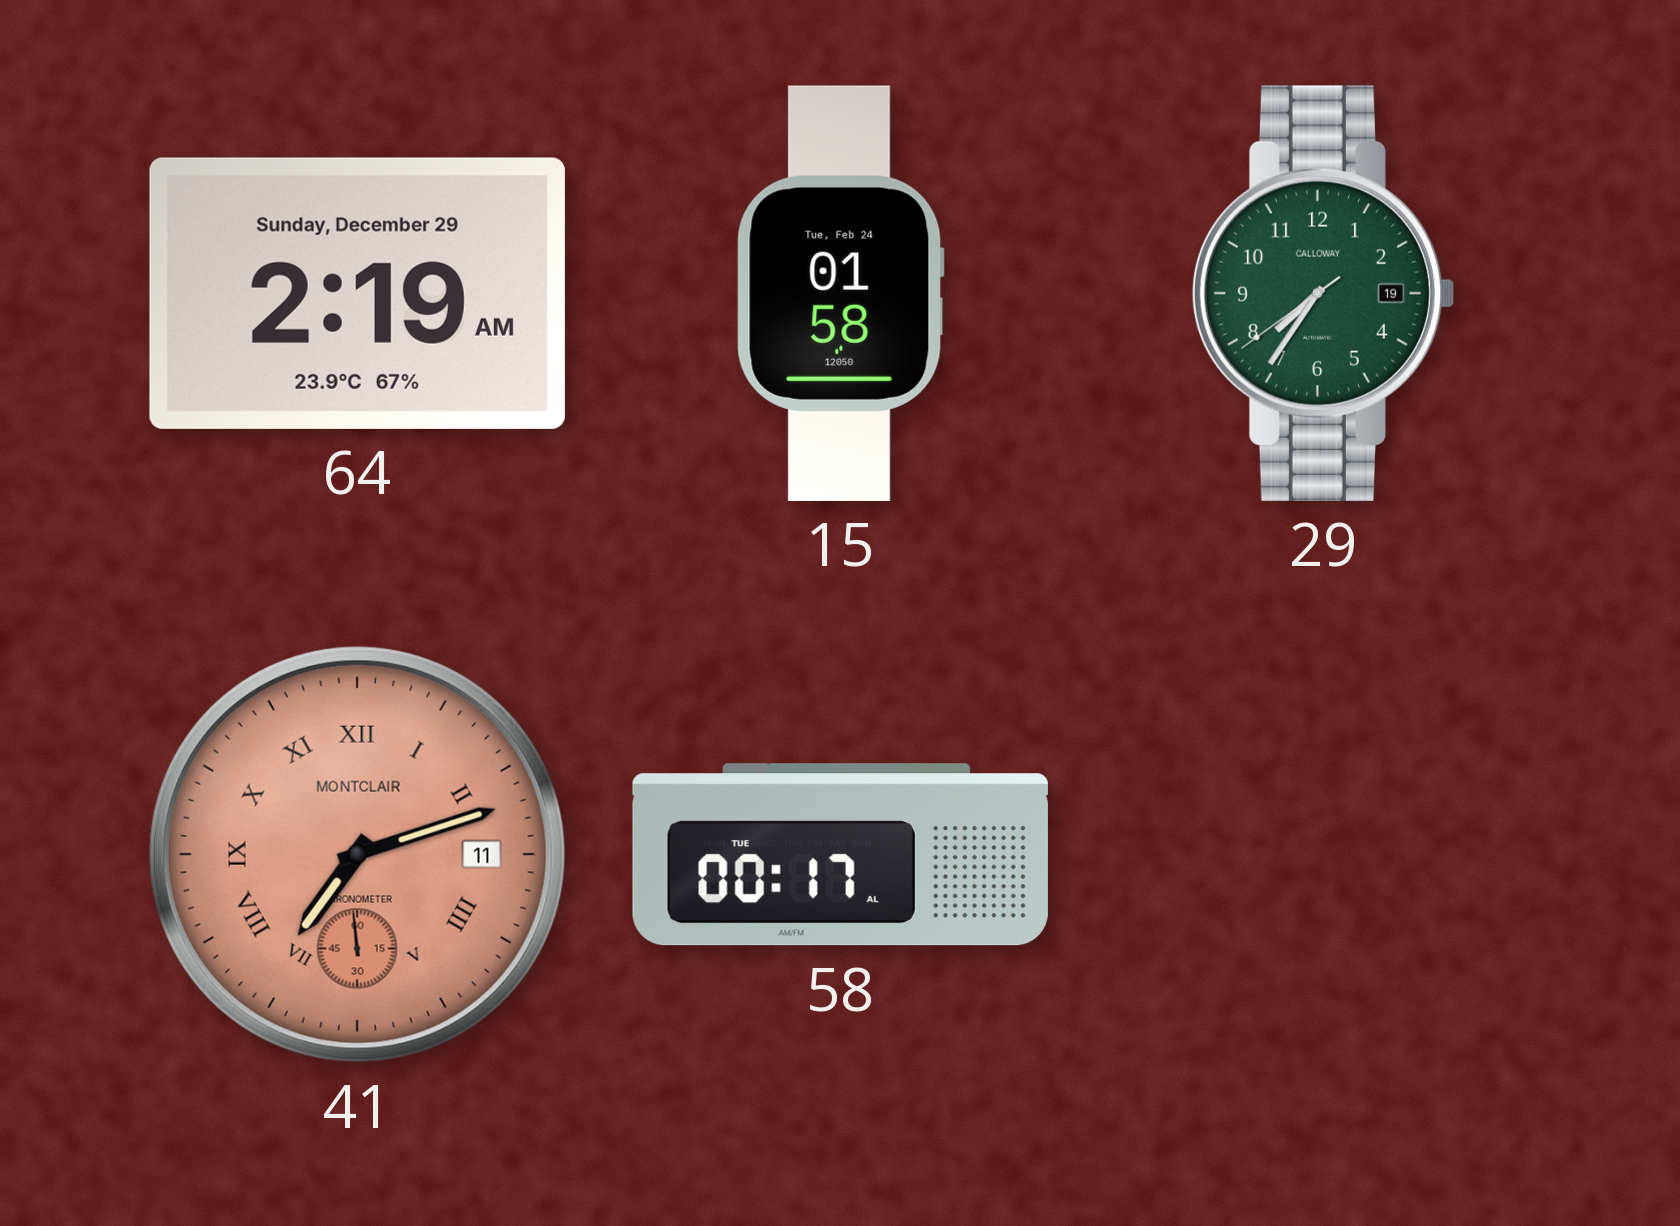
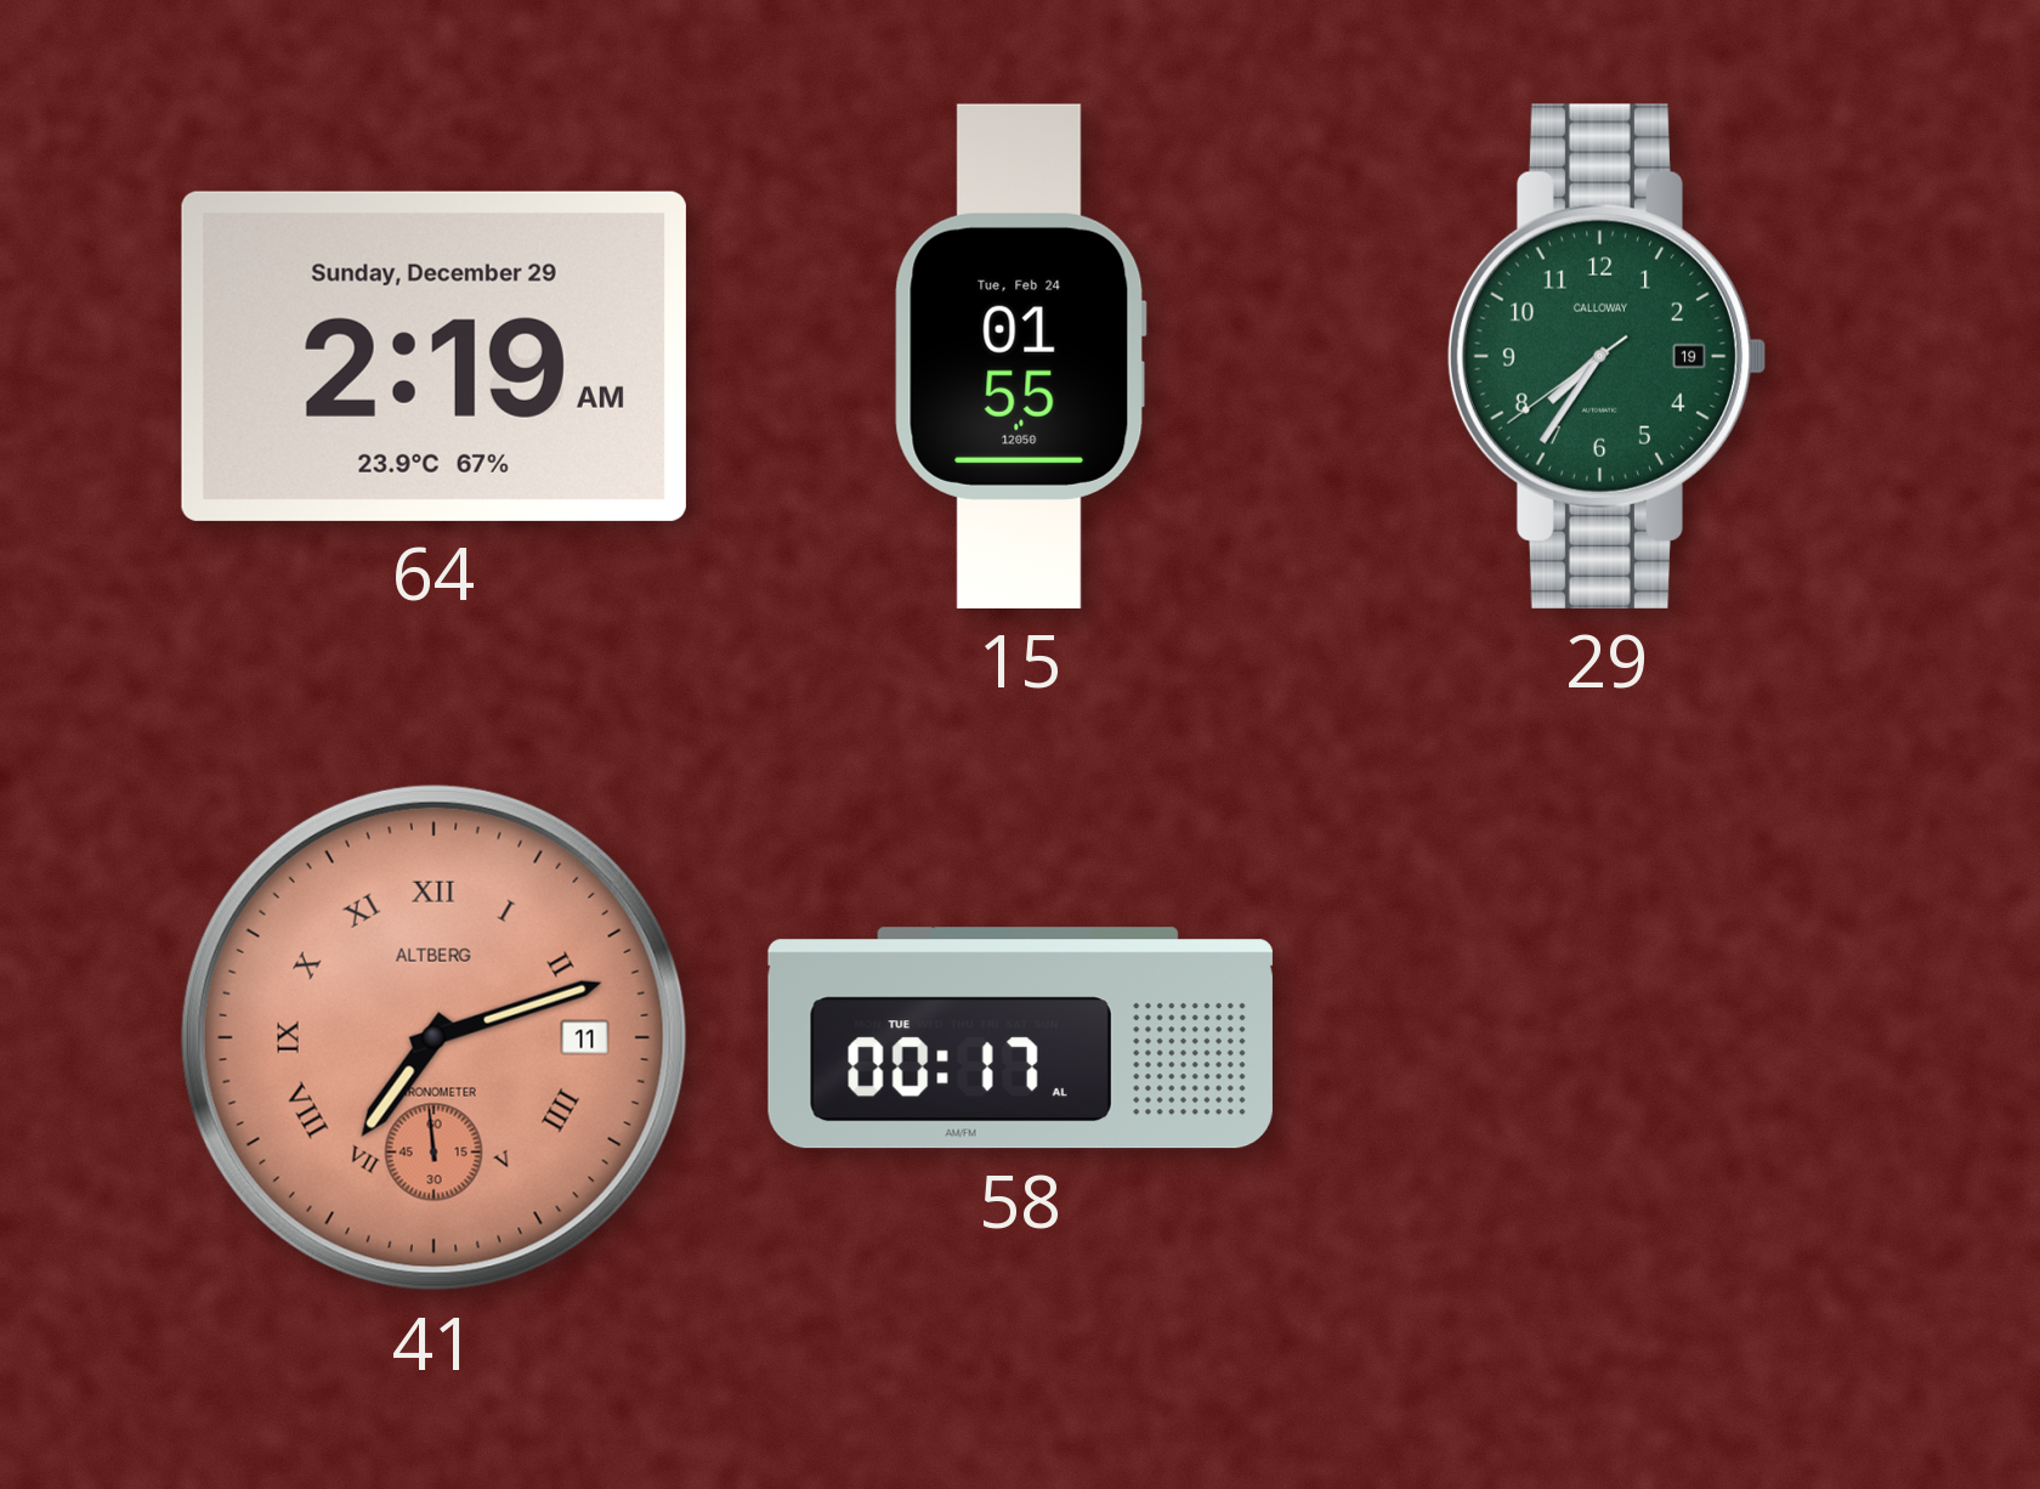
15: 01:58 -> 01:55
41 brand: MONTCLAIR -> ALTBERG
